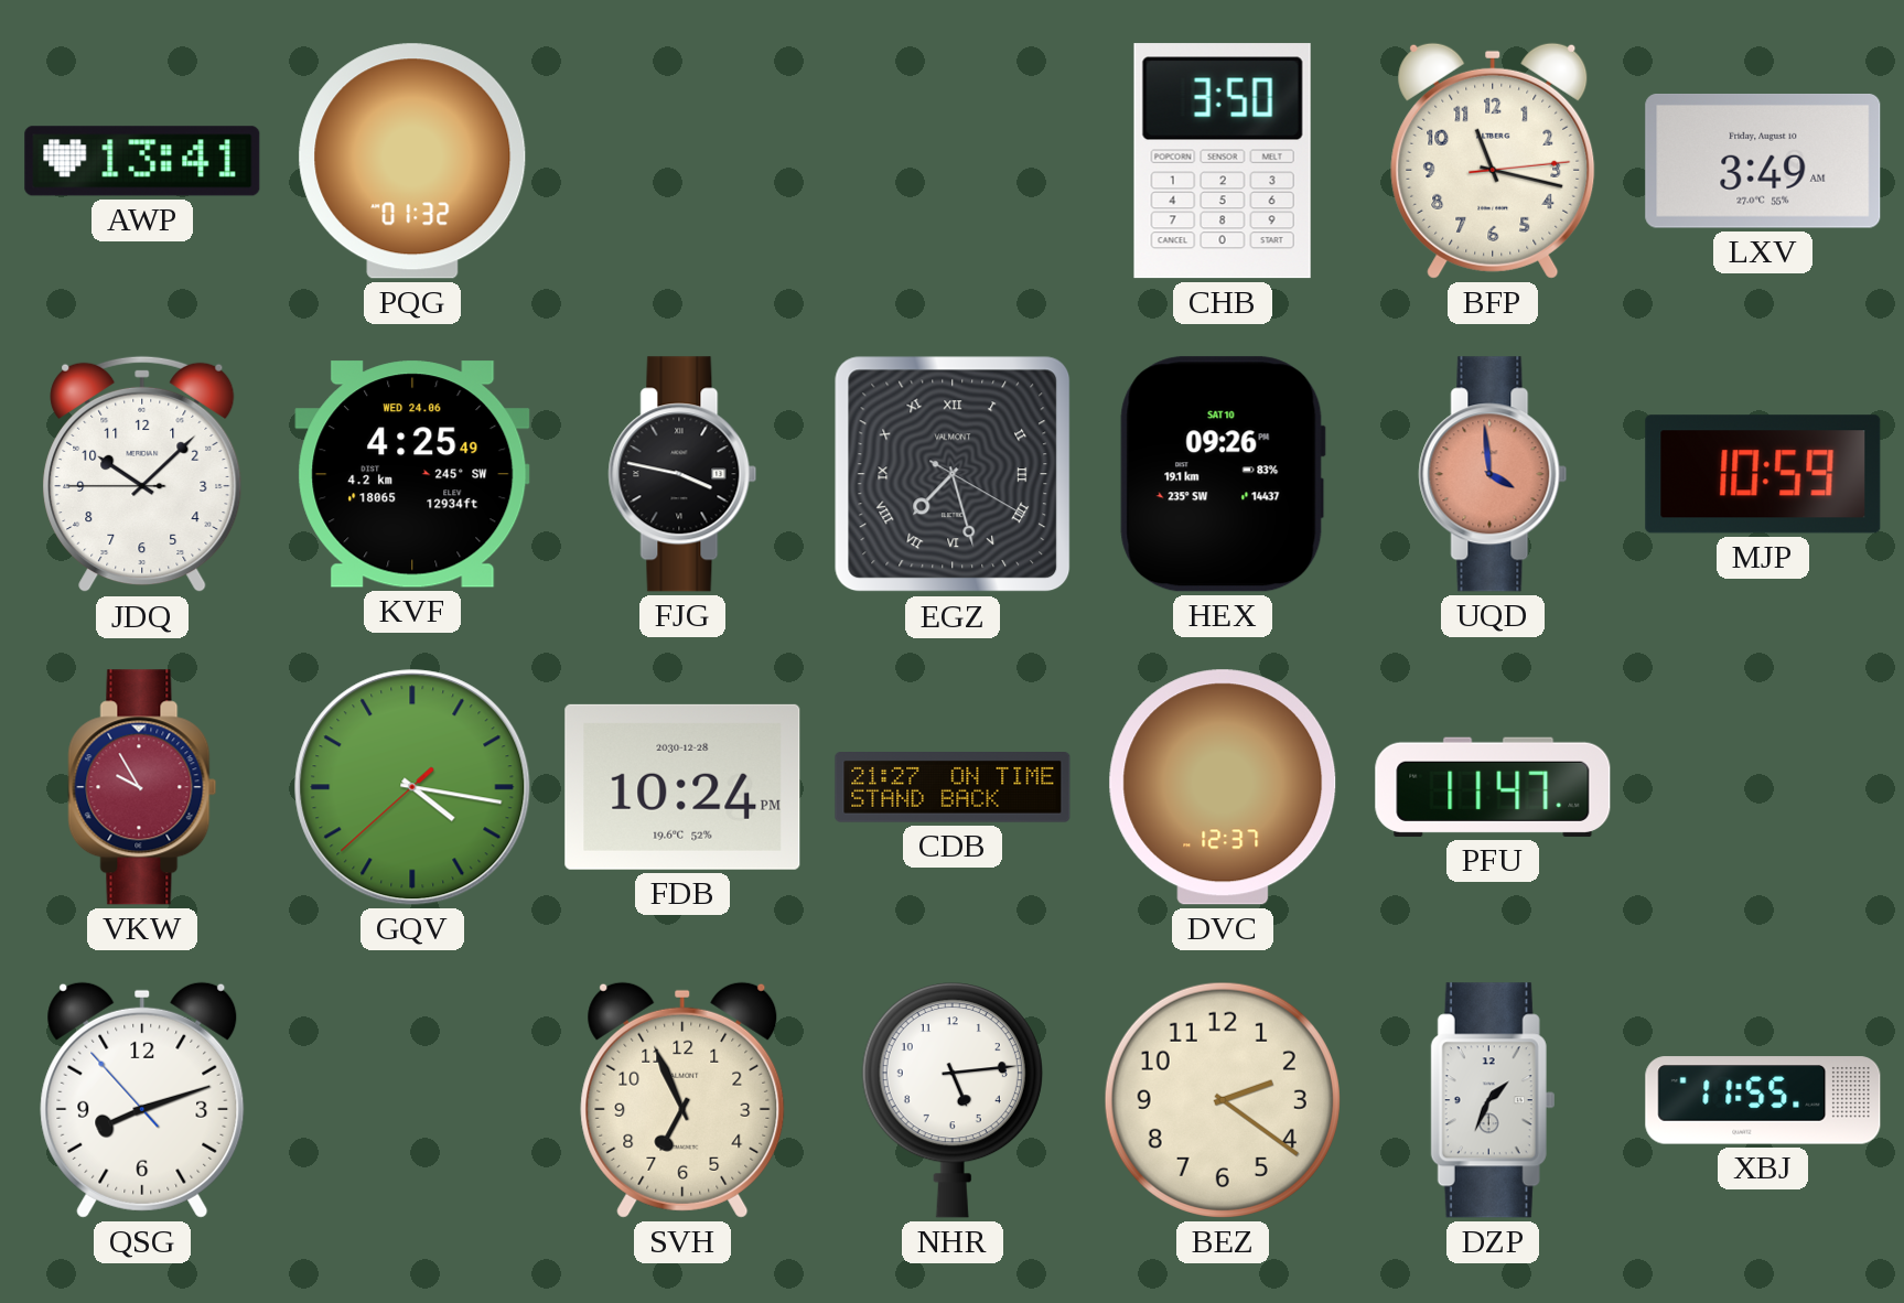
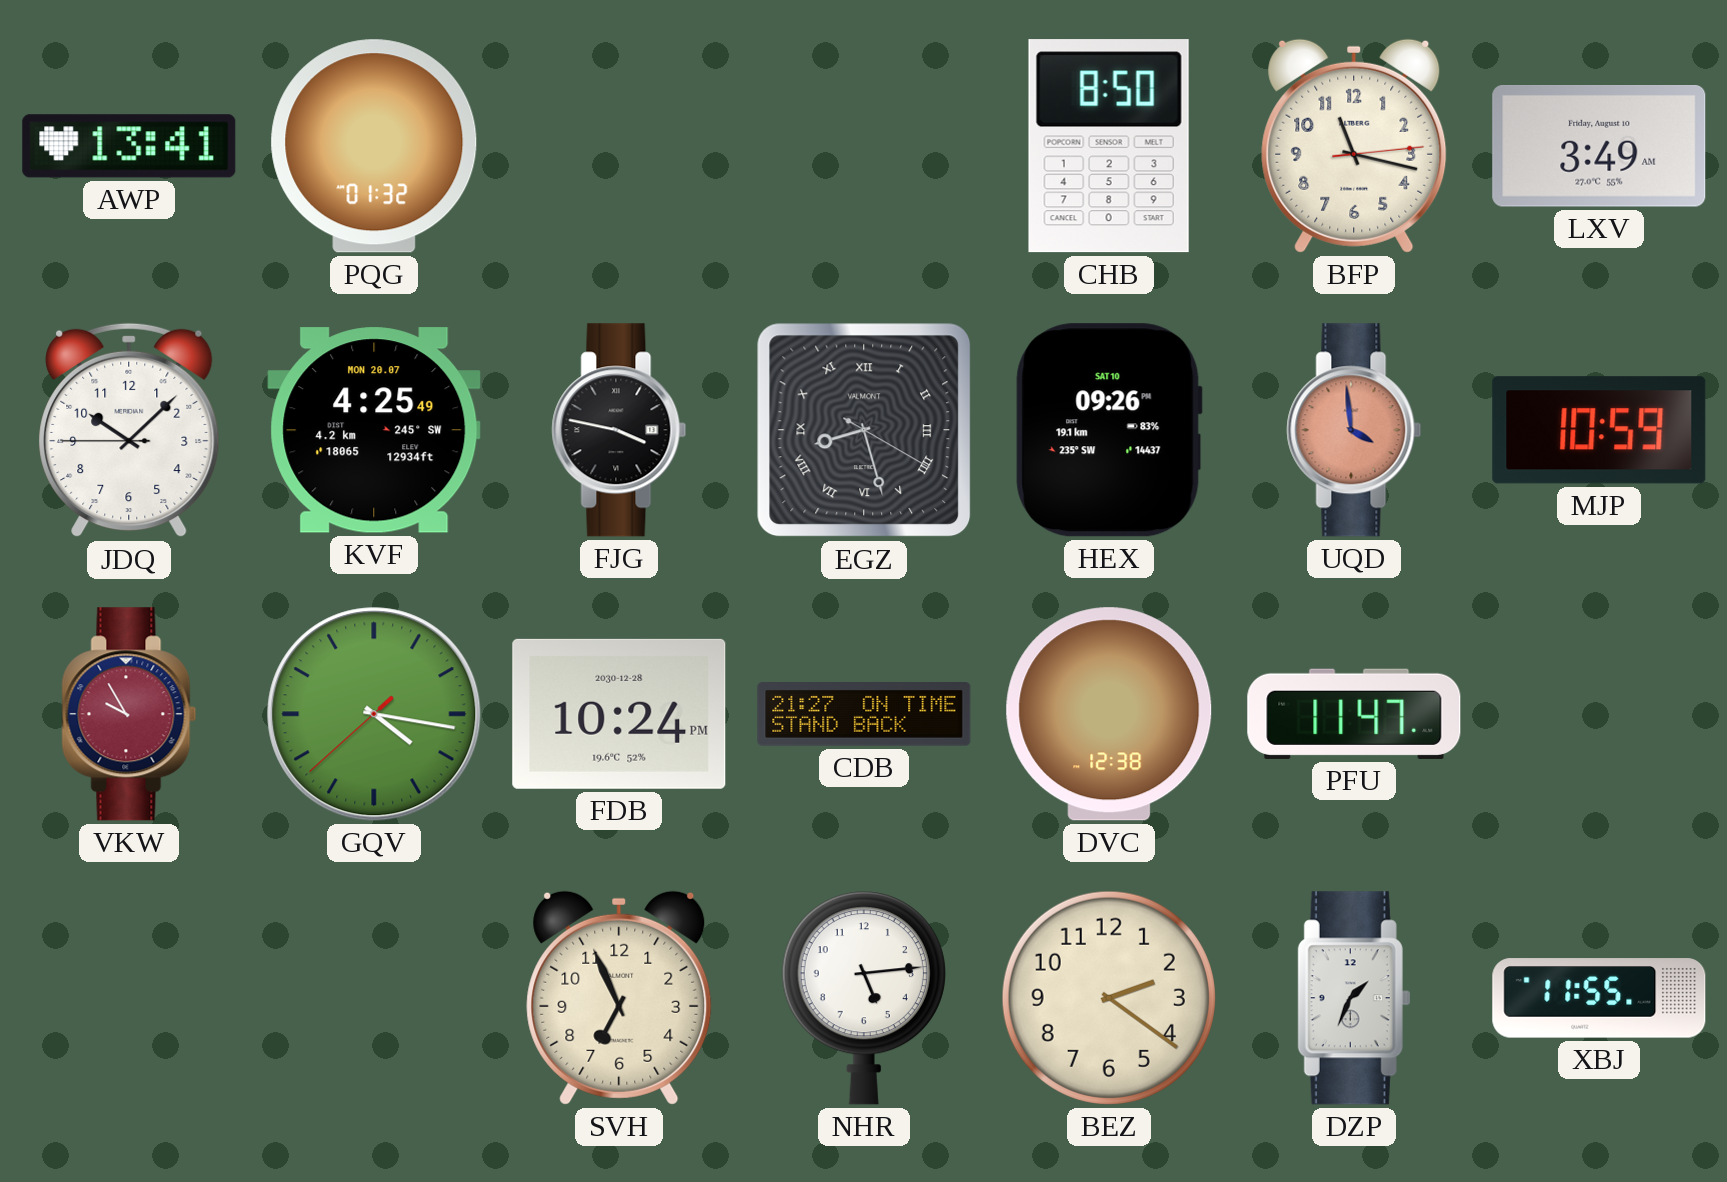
CHB: 3:50 -> 8:50
KVF date: WED 24.06 -> MON 20.07
EGZ: 7:27 -> 8:27
DVC: 12:37 -> 12:38
QSG: 8:11 -> none
